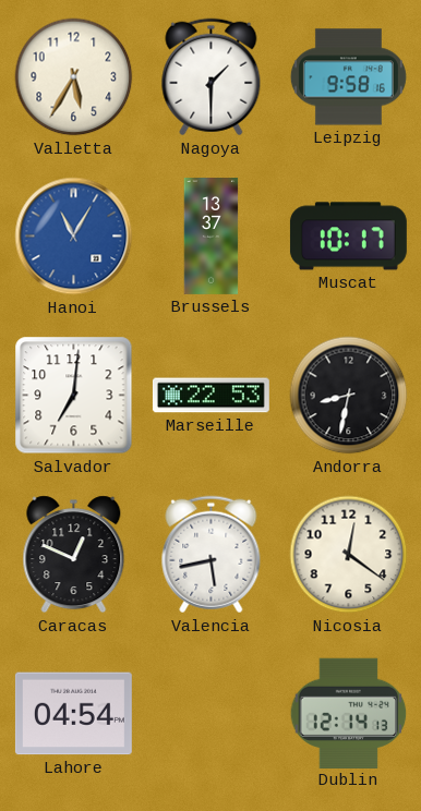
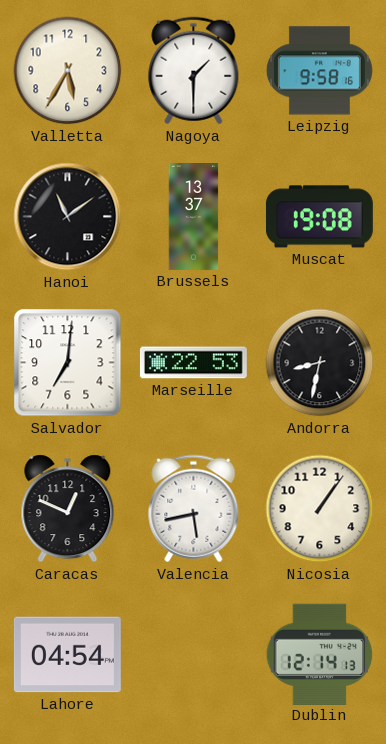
Hanoi: 11:05 -> 11:09
Hanoi dial: blue -> black
Muscat: 10:17 -> 19:08
Nicosia: 12:21 -> 1:06
